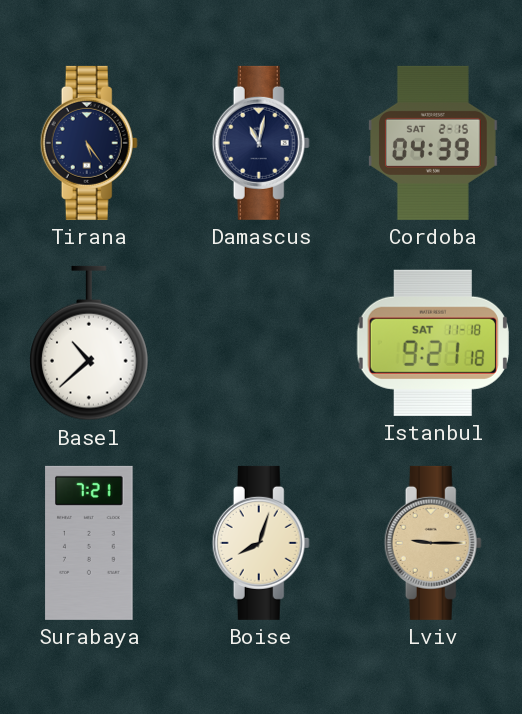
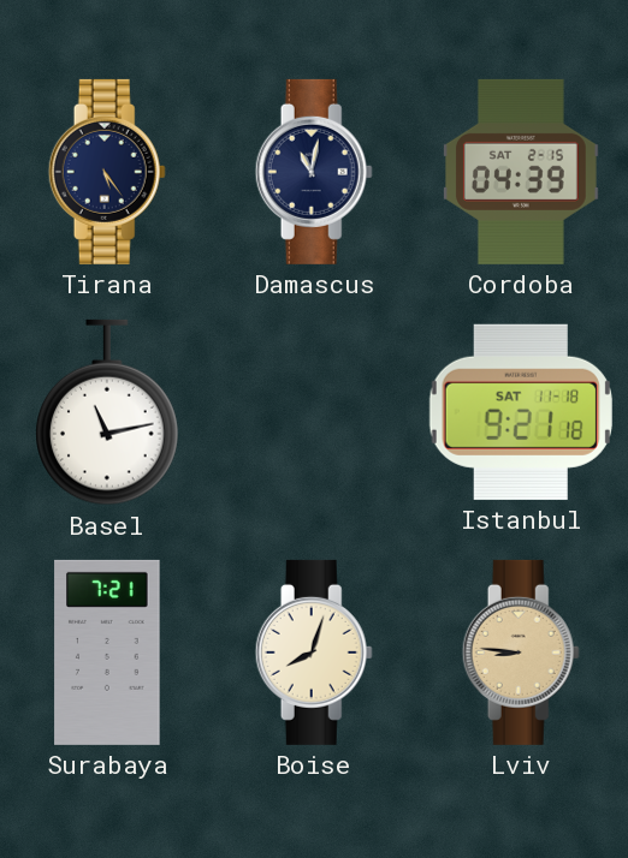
Basel: 10:38 -> 11:13
Lviv: 9:15 -> 8:46
